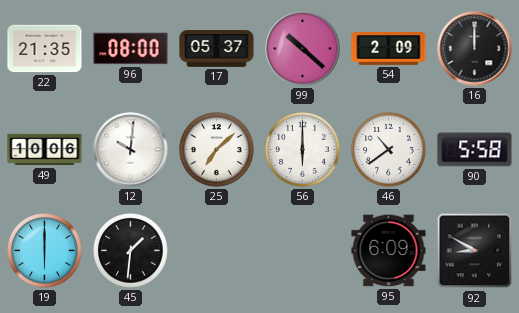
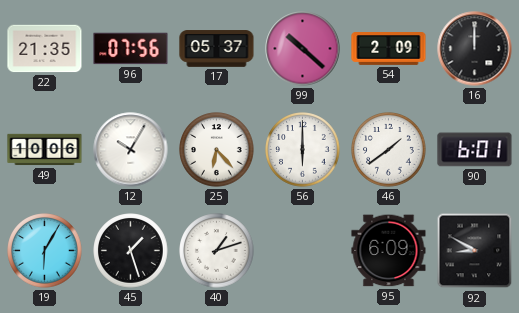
96: 08:00 -> 07:56
12: 10:01 -> 10:05
25: 7:08 -> 6:23
46: 10:39 -> 1:39
90: 5:58 -> 6:01
19: 6:00 -> 6:05
45: 1:31 -> 1:27
40: none -> 1:12
